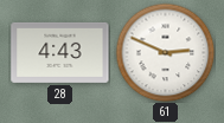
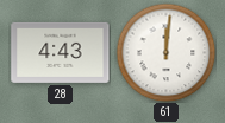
61: 2:49 -> 12:01
